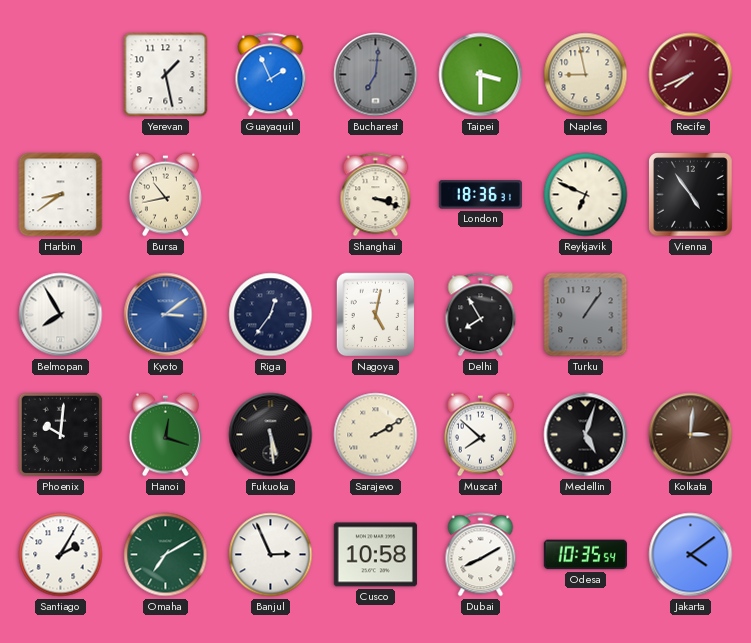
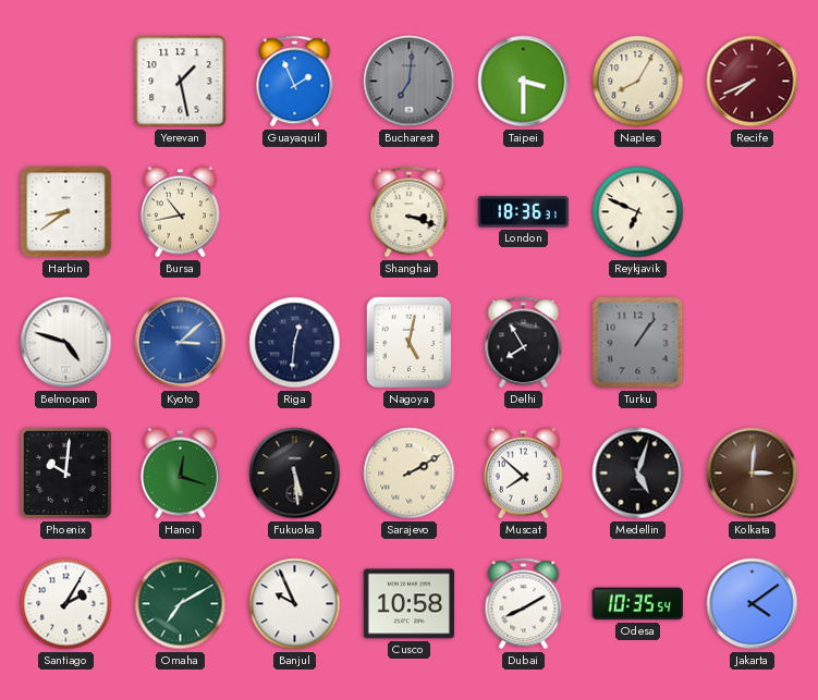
Naples: 8:58 -> 8:05
Vienna: 4:54 -> none
Belmopan: 7:55 -> 4:48
Kyoto: 3:09 -> 3:08
Riga: 12:36 -> 12:31
Banjul: 2:56 -> 9:56
